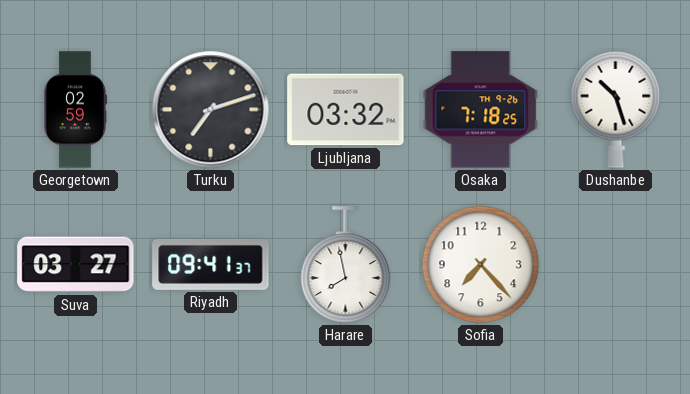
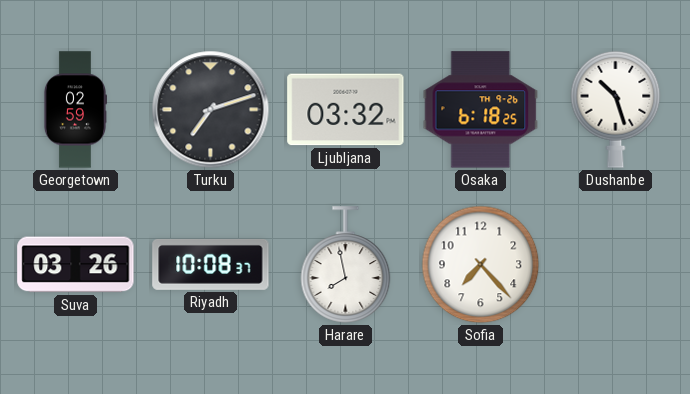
Osaka: 7:18 -> 6:18
Suva: 03:27 -> 03:26
Riyadh: 09:41 -> 10:08
